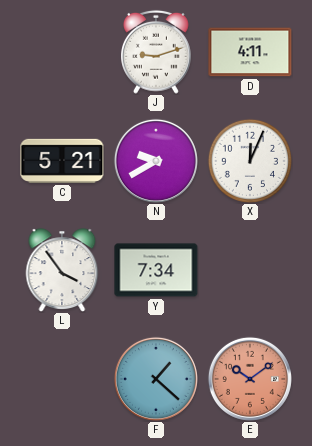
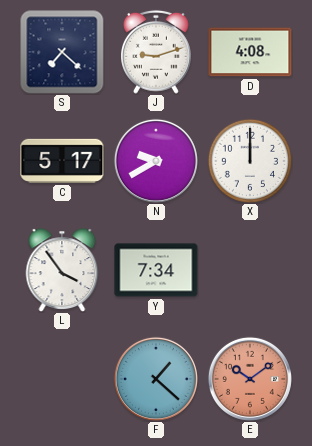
S: none -> 7:22
D: 4:11 -> 4:08
C: 5:21 -> 5:17
X: 12:04 -> 12:00
